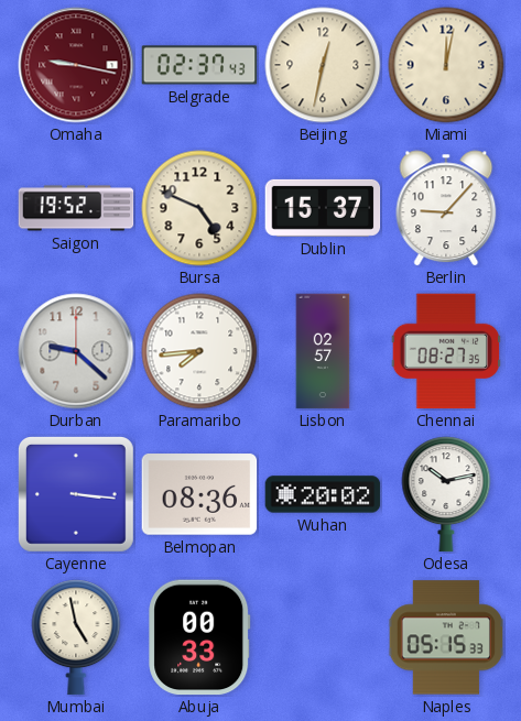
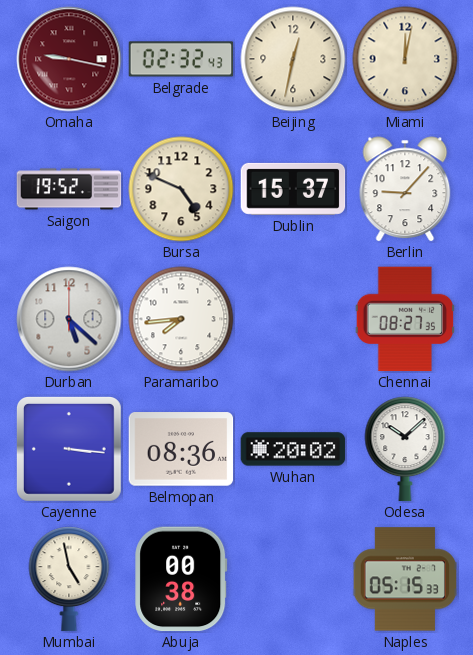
Belgrade: 02:37 -> 02:32
Durban: 9:22 -> 5:22
Lisbon: 02:57 -> none
Odesa: 10:13 -> 10:08
Abuja: 00:33 -> 00:38
